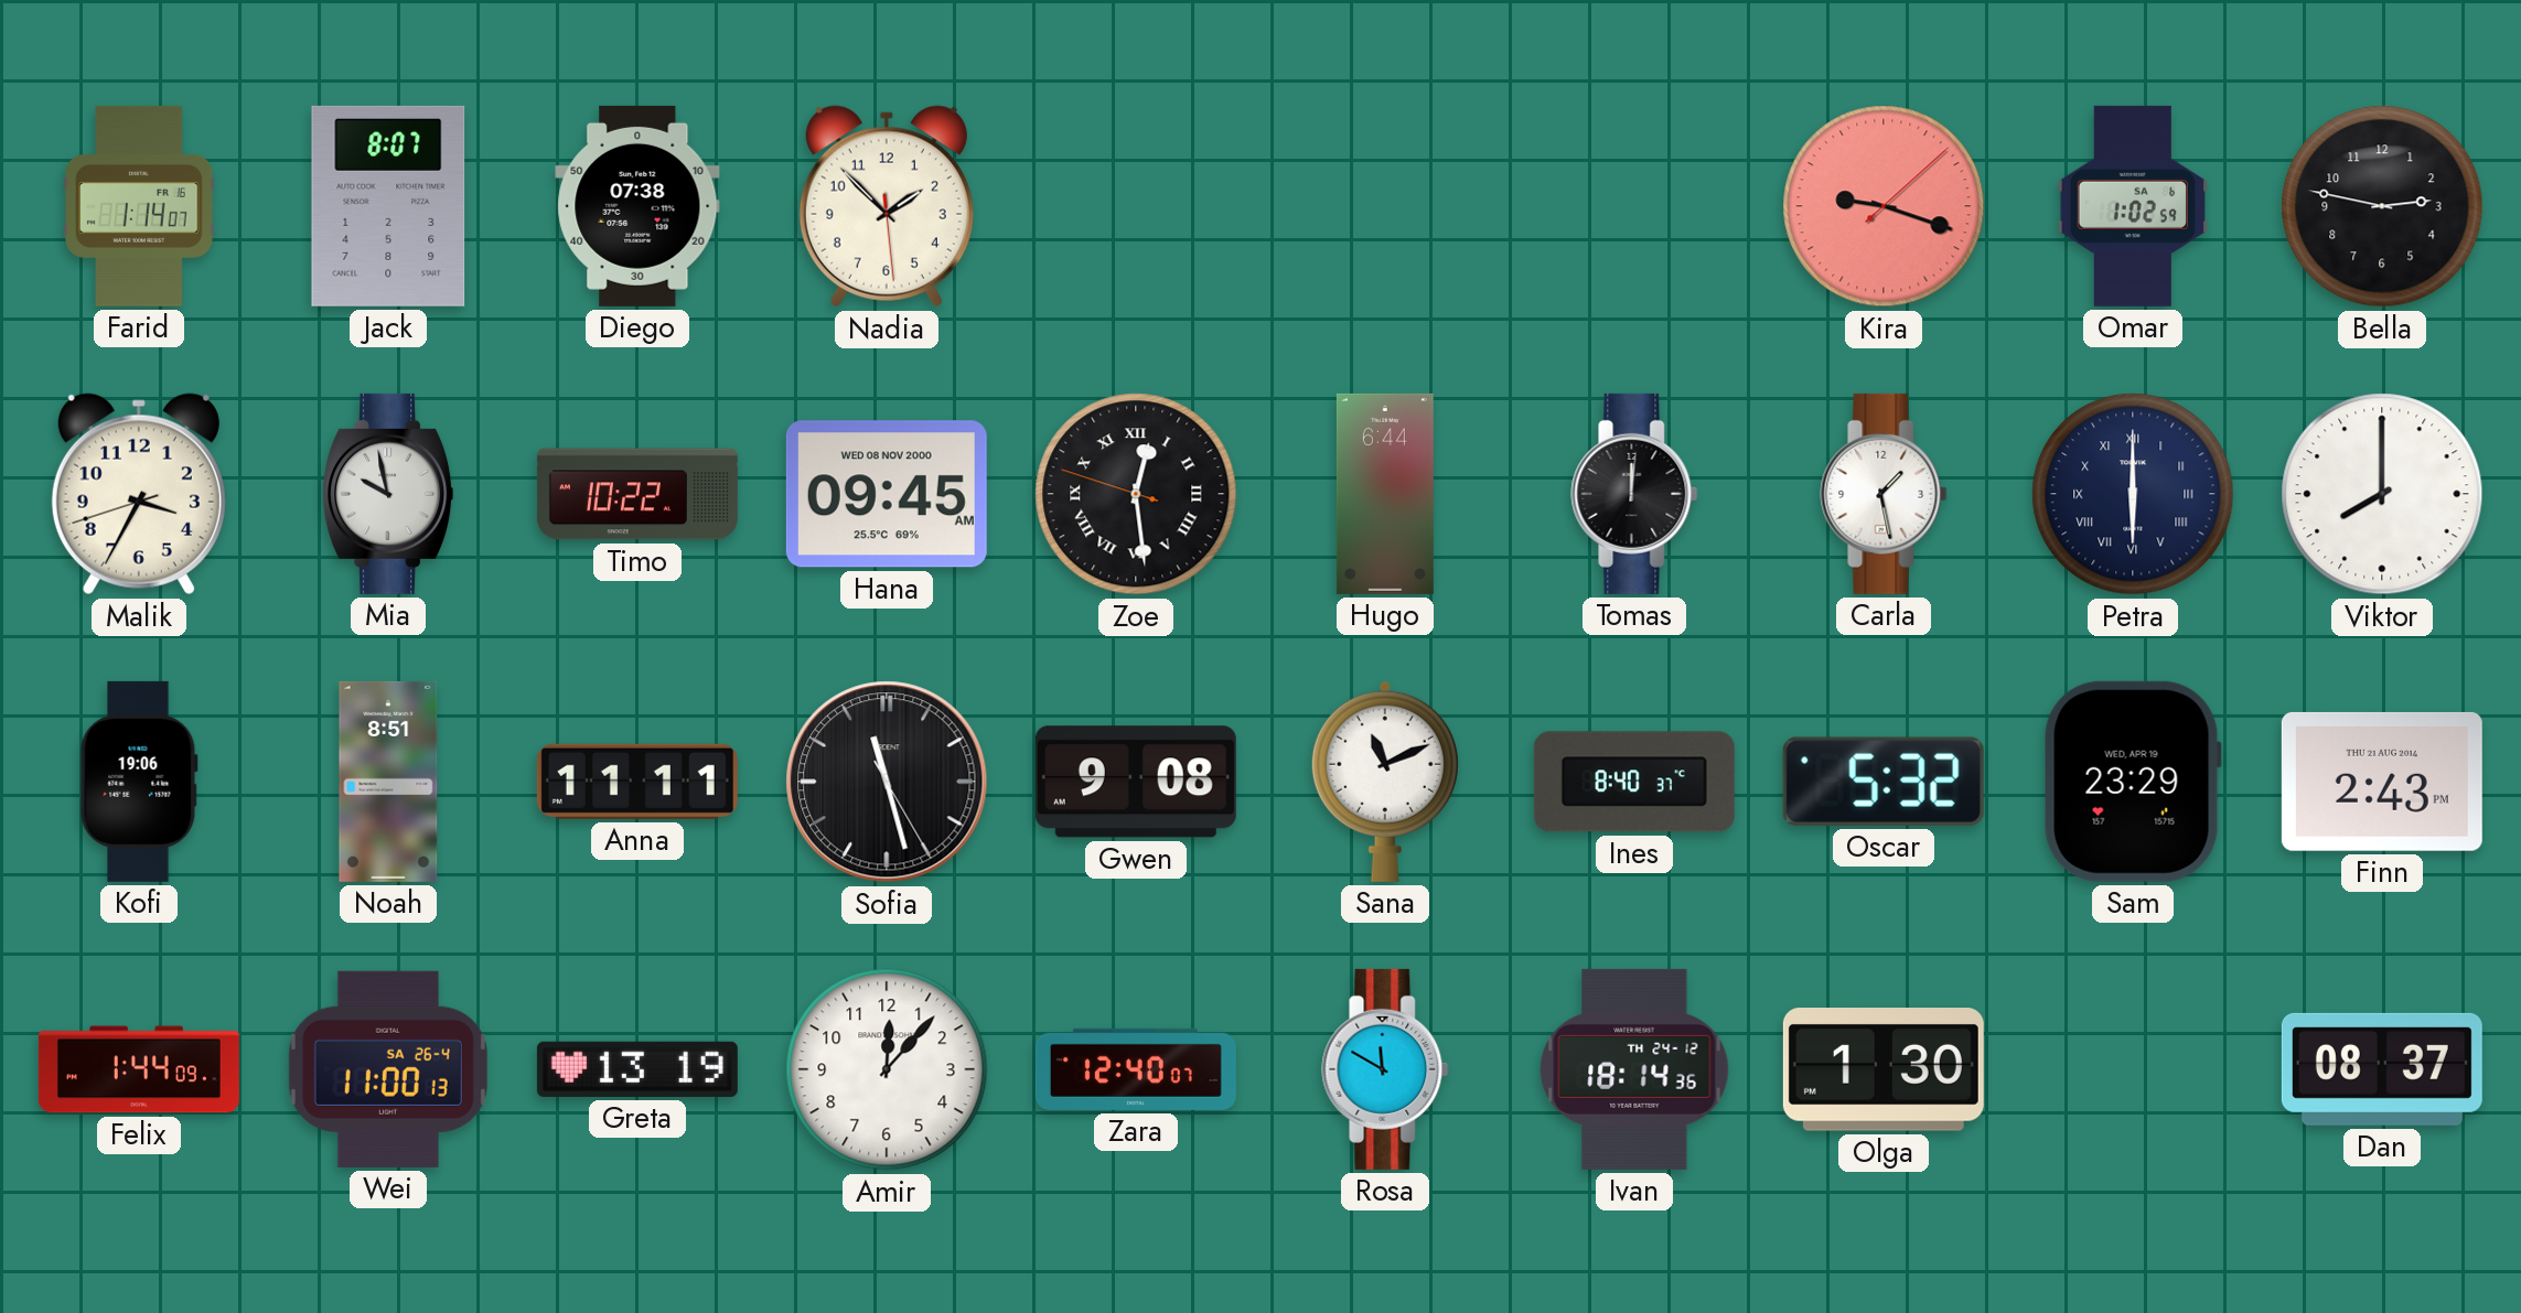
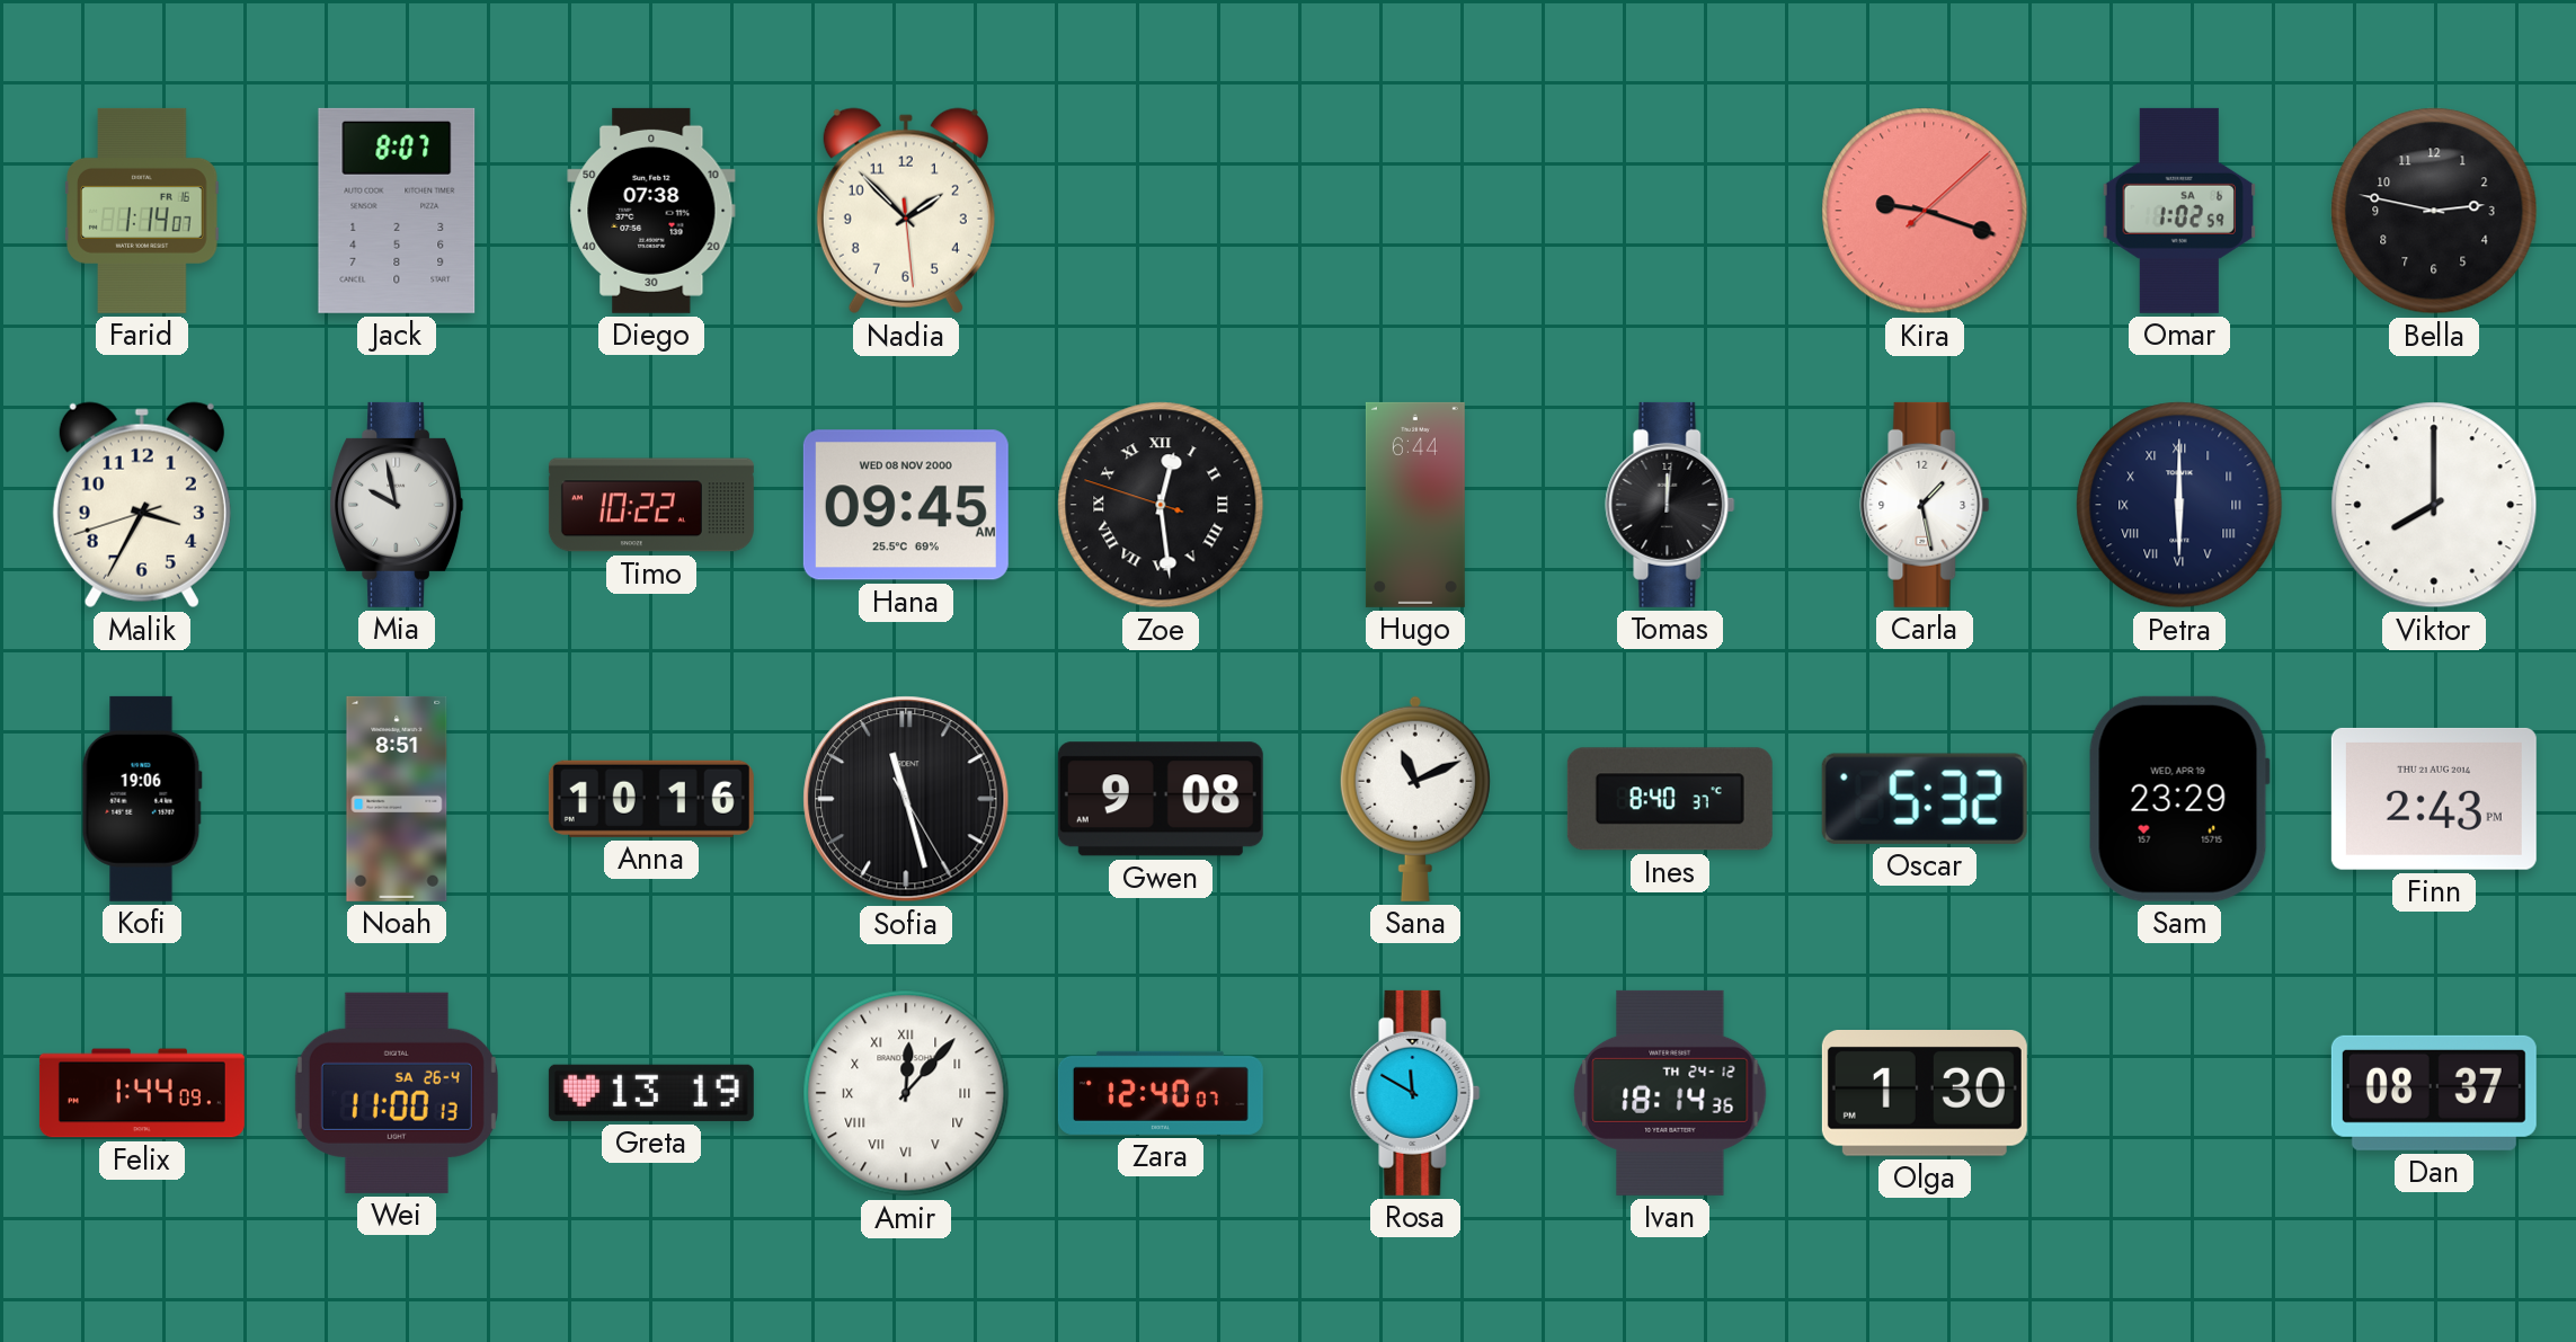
Anna: 11:11 -> 10:16
Amir numerals: Arabic -> Roman
